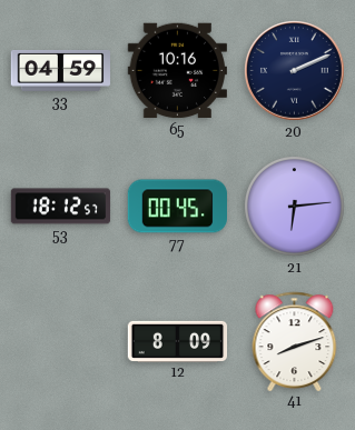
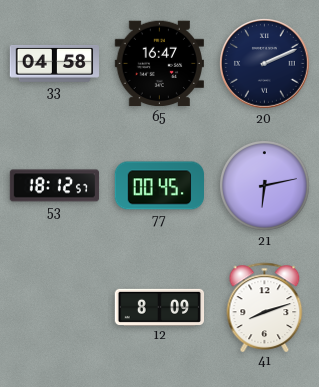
33: 04:59 -> 04:58
65: 10:16 -> 16:47
21: 6:14 -> 6:13
